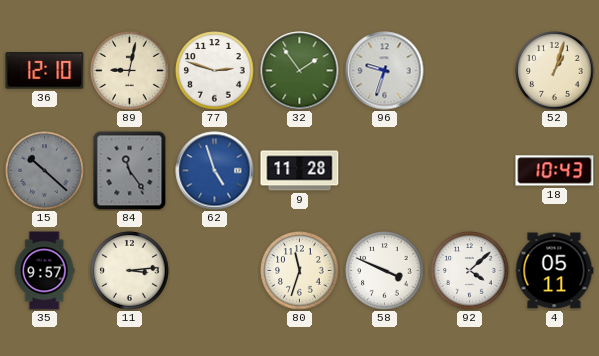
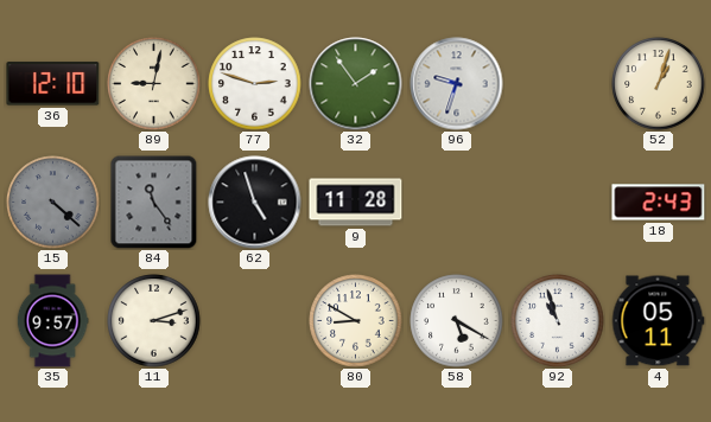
15: 10:22 -> 4:22
62 dial: blue -> black
18: 10:43 -> 2:43
11: 3:14 -> 3:12
80: 11:33 -> 8:50
58: 3:49 -> 5:20
92: 4:08 -> 10:57
